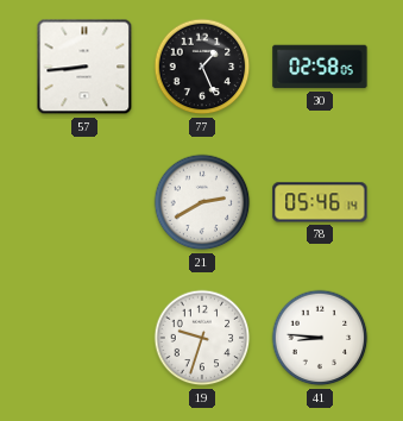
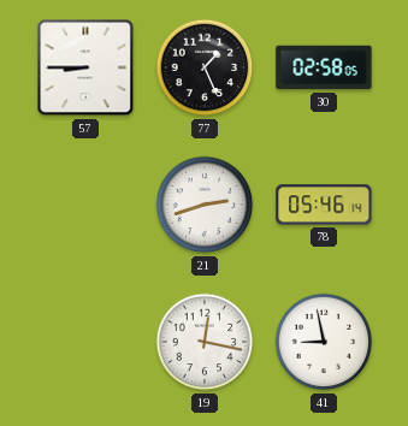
57: 8:44 -> 8:45
21: 2:40 -> 2:42
19: 9:33 -> 12:17
41: 8:46 -> 8:58
